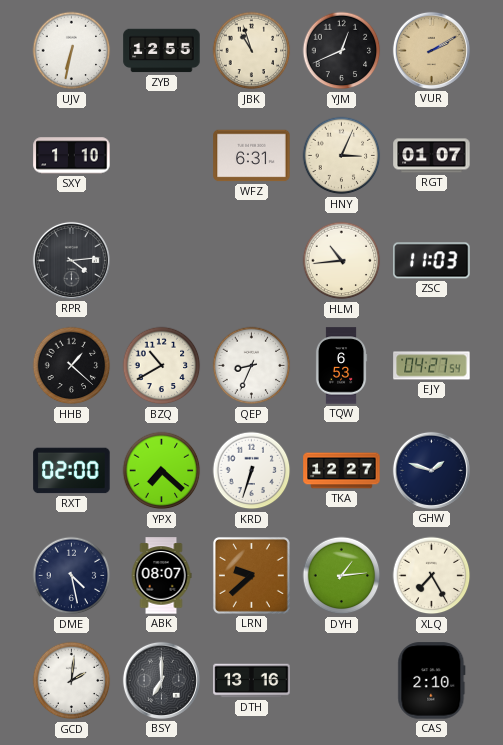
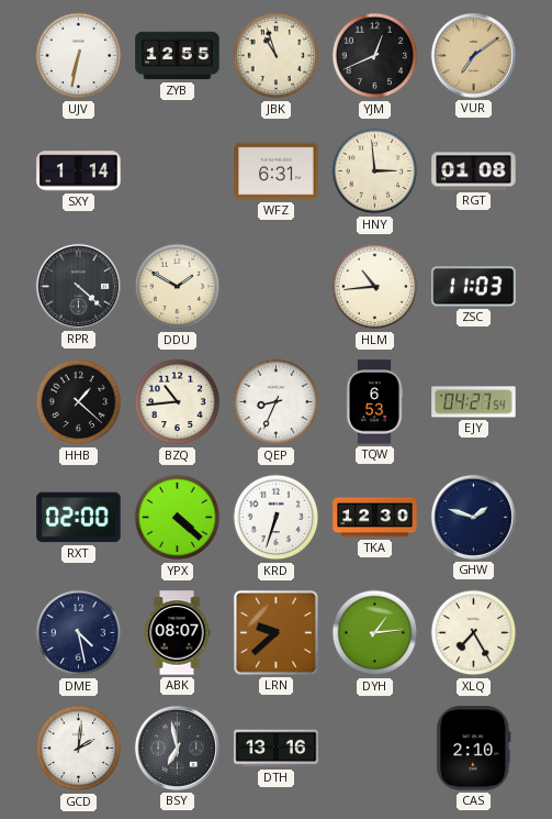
VUR: 2:10 -> 7:09
SXY: 1:10 -> 1:14
HNY: 3:04 -> 2:59
RGT: 01:07 -> 01:08
RPR: 4:14 -> 4:22
DDU: none -> 1:50
BZQ: 10:40 -> 10:44
YPX: 7:22 -> 4:22
TKA: 12:27 -> 12:30
BSY: 7:00 -> 6:58
